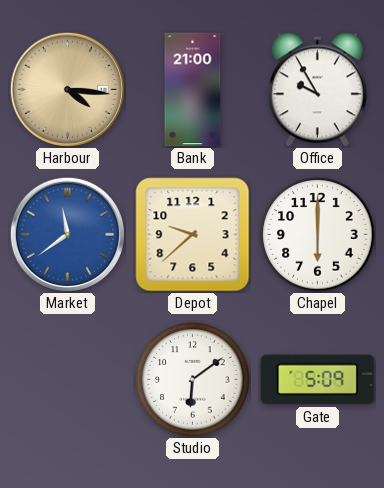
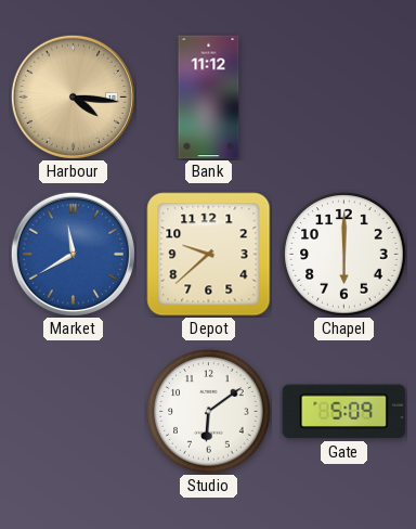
Bank: 21:00 -> 11:12
Office: 9:55 -> none
Market: 11:39 -> 11:40
